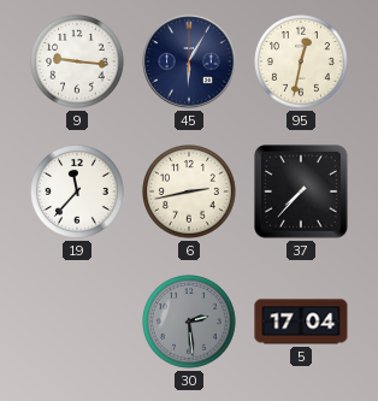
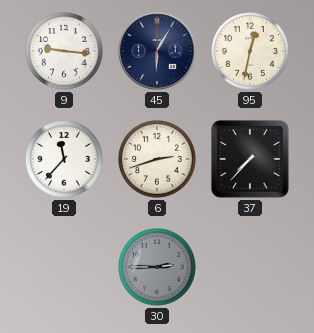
6: 2:43 -> 2:42
30: 2:29 -> 2:45
5: 17:04 -> none
